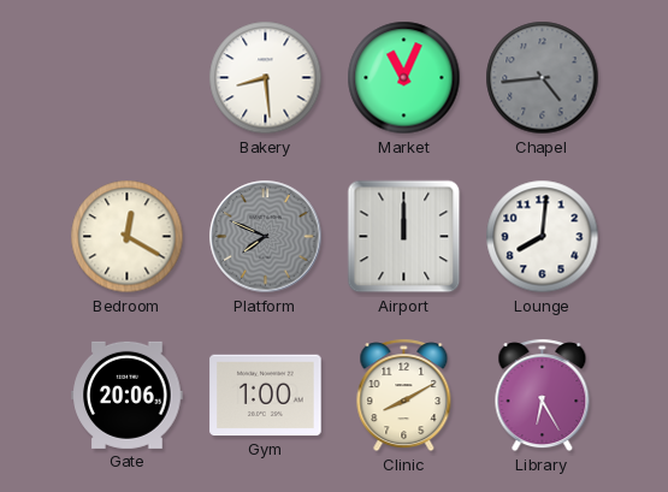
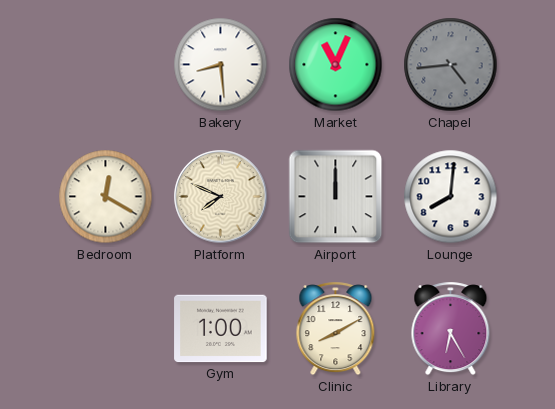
Platform dial: grey -> cream
Gate: 20:06 -> none
